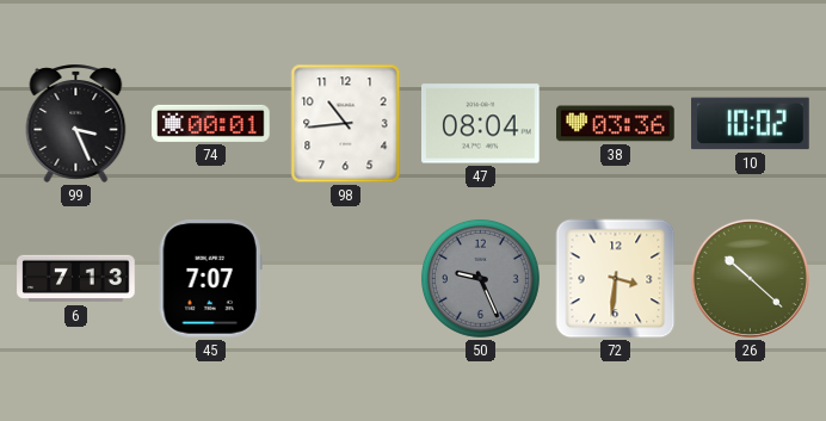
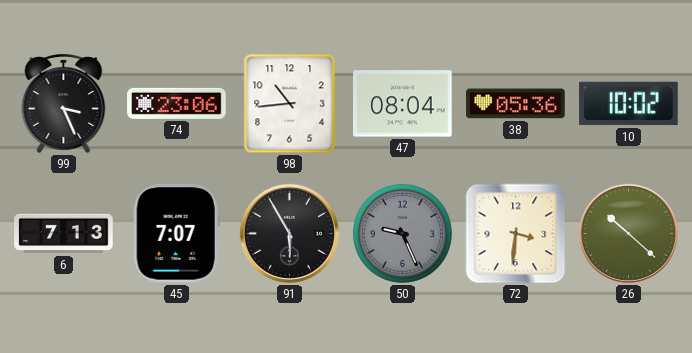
74: 00:01 -> 23:06
38: 03:36 -> 05:36
91: none -> 5:55
